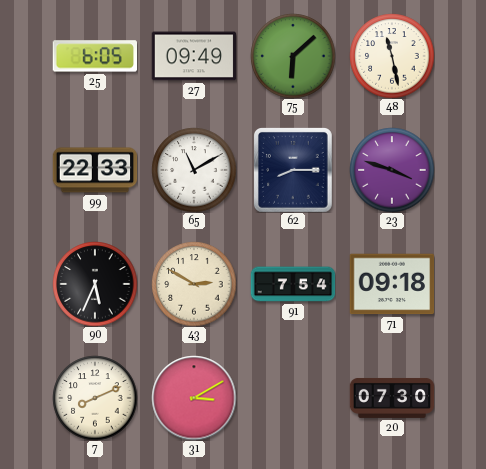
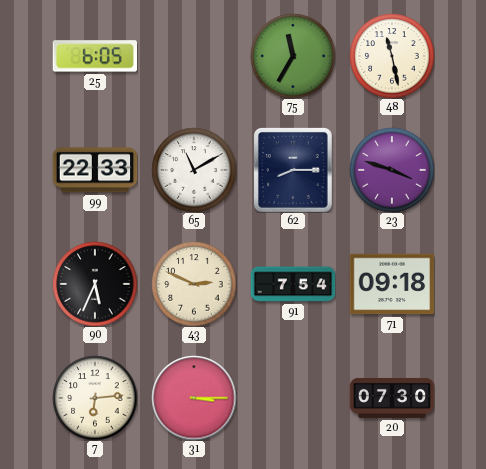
27: 09:49 -> none
75: 6:08 -> 11:35
43: 2:50 -> 2:49
7: 8:11 -> 6:14
31: 3:10 -> 3:15
